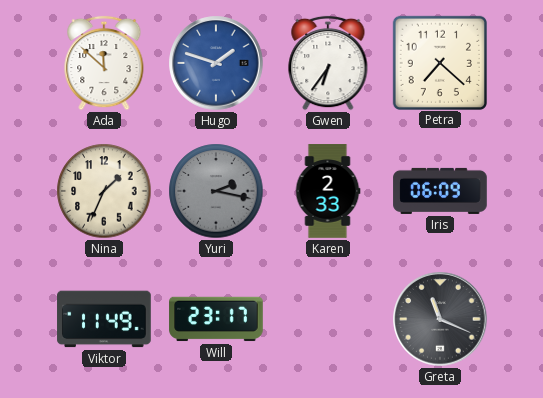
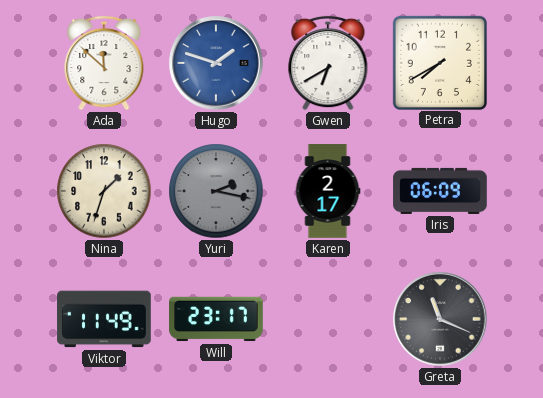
Gwen: 6:36 -> 6:40
Petra: 7:22 -> 7:40
Nina: 1:34 -> 1:33
Karen: 2:33 -> 2:17
